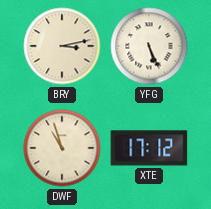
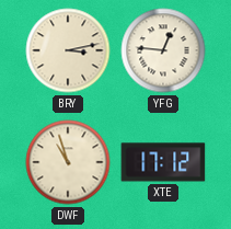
YFG: 5:26 -> 12:46
